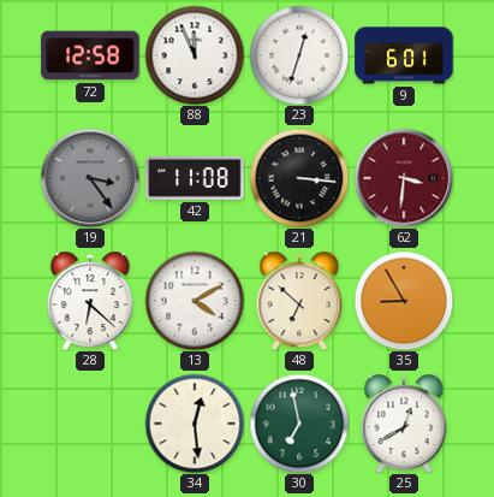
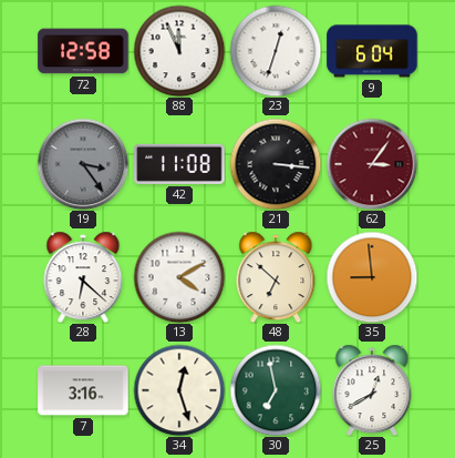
9: 6:01 -> 6:04
62: 3:31 -> 3:06
35: 8:55 -> 8:59
7: none -> 3:16
34: 12:29 -> 12:27
